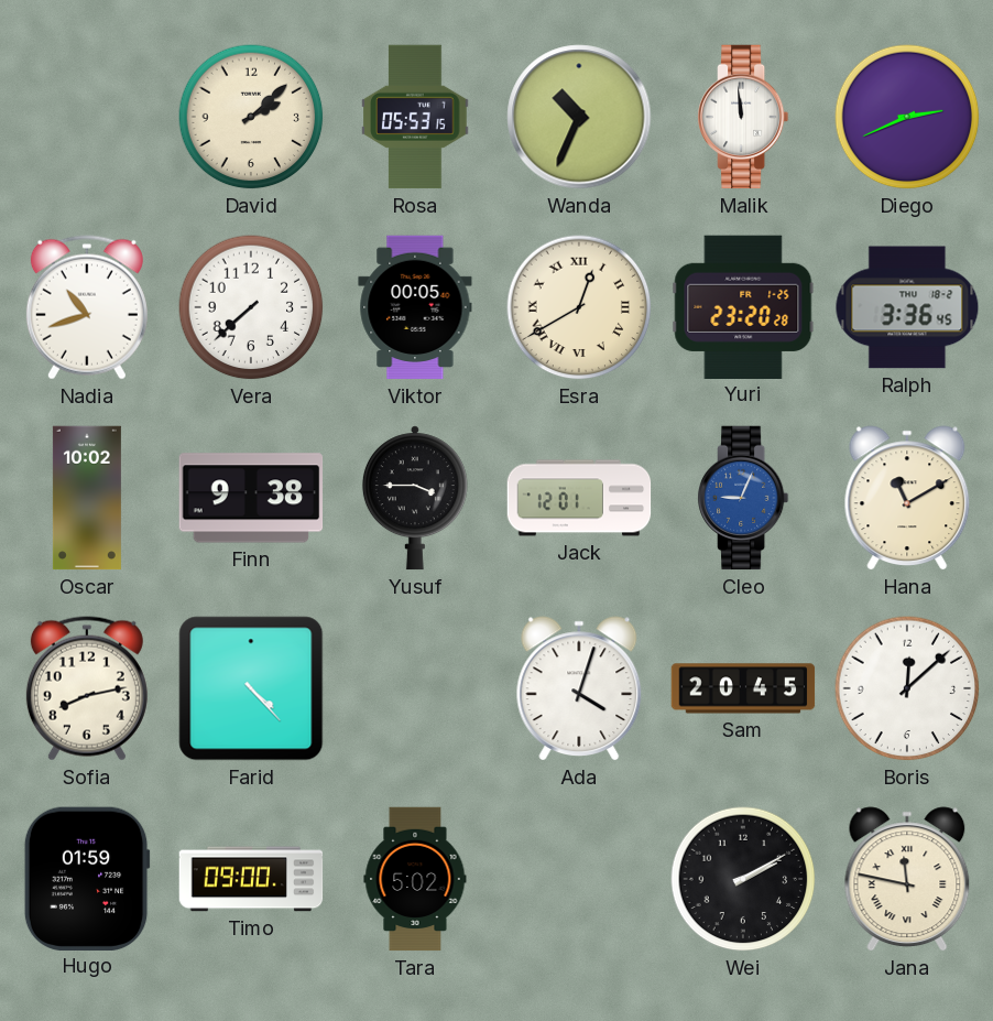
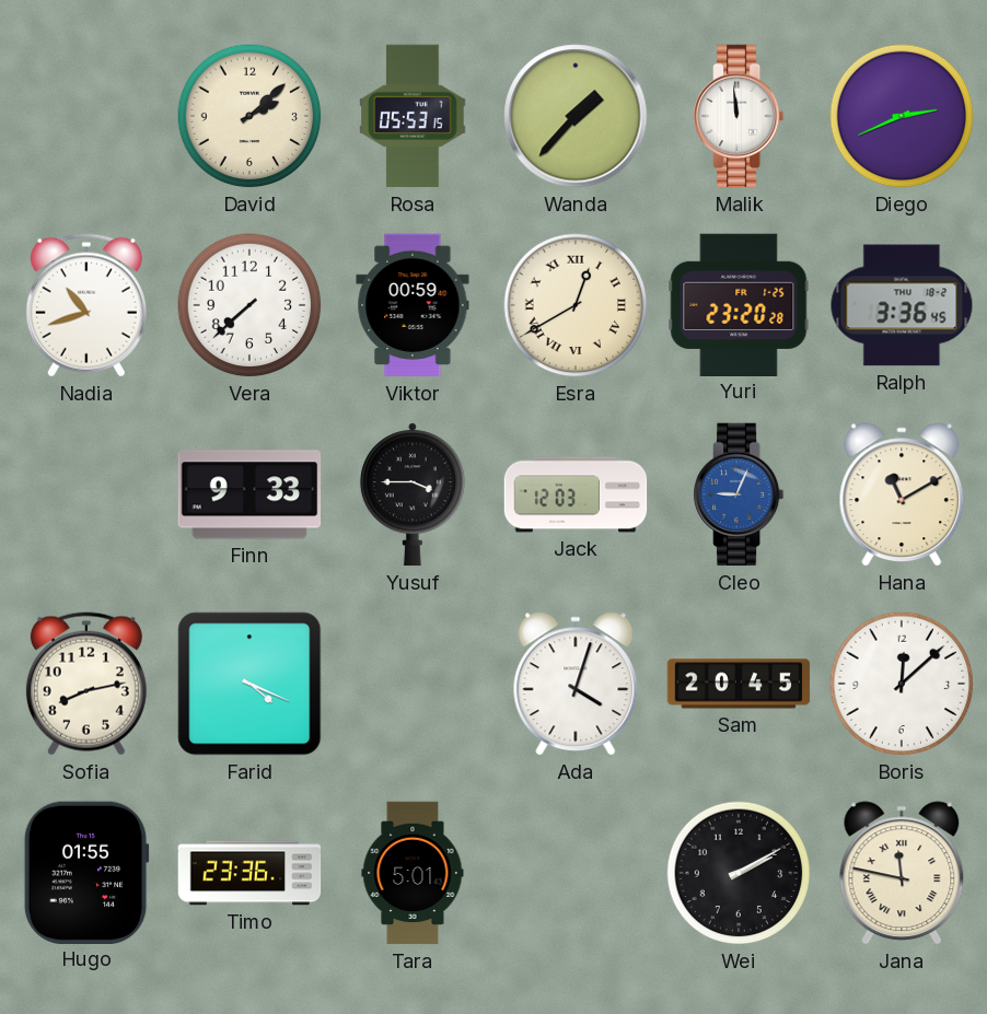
Wanda: 10:34 -> 1:37
Viktor: 00:05 -> 00:59
Oscar: 10:02 -> none
Finn: 9:38 -> 9:33
Jack: 12:01 -> 12:03
Farid: 4:23 -> 4:19
Hugo: 01:59 -> 01:55
Timo: 09:00 -> 23:36
Tara: 5:02 -> 5:01
